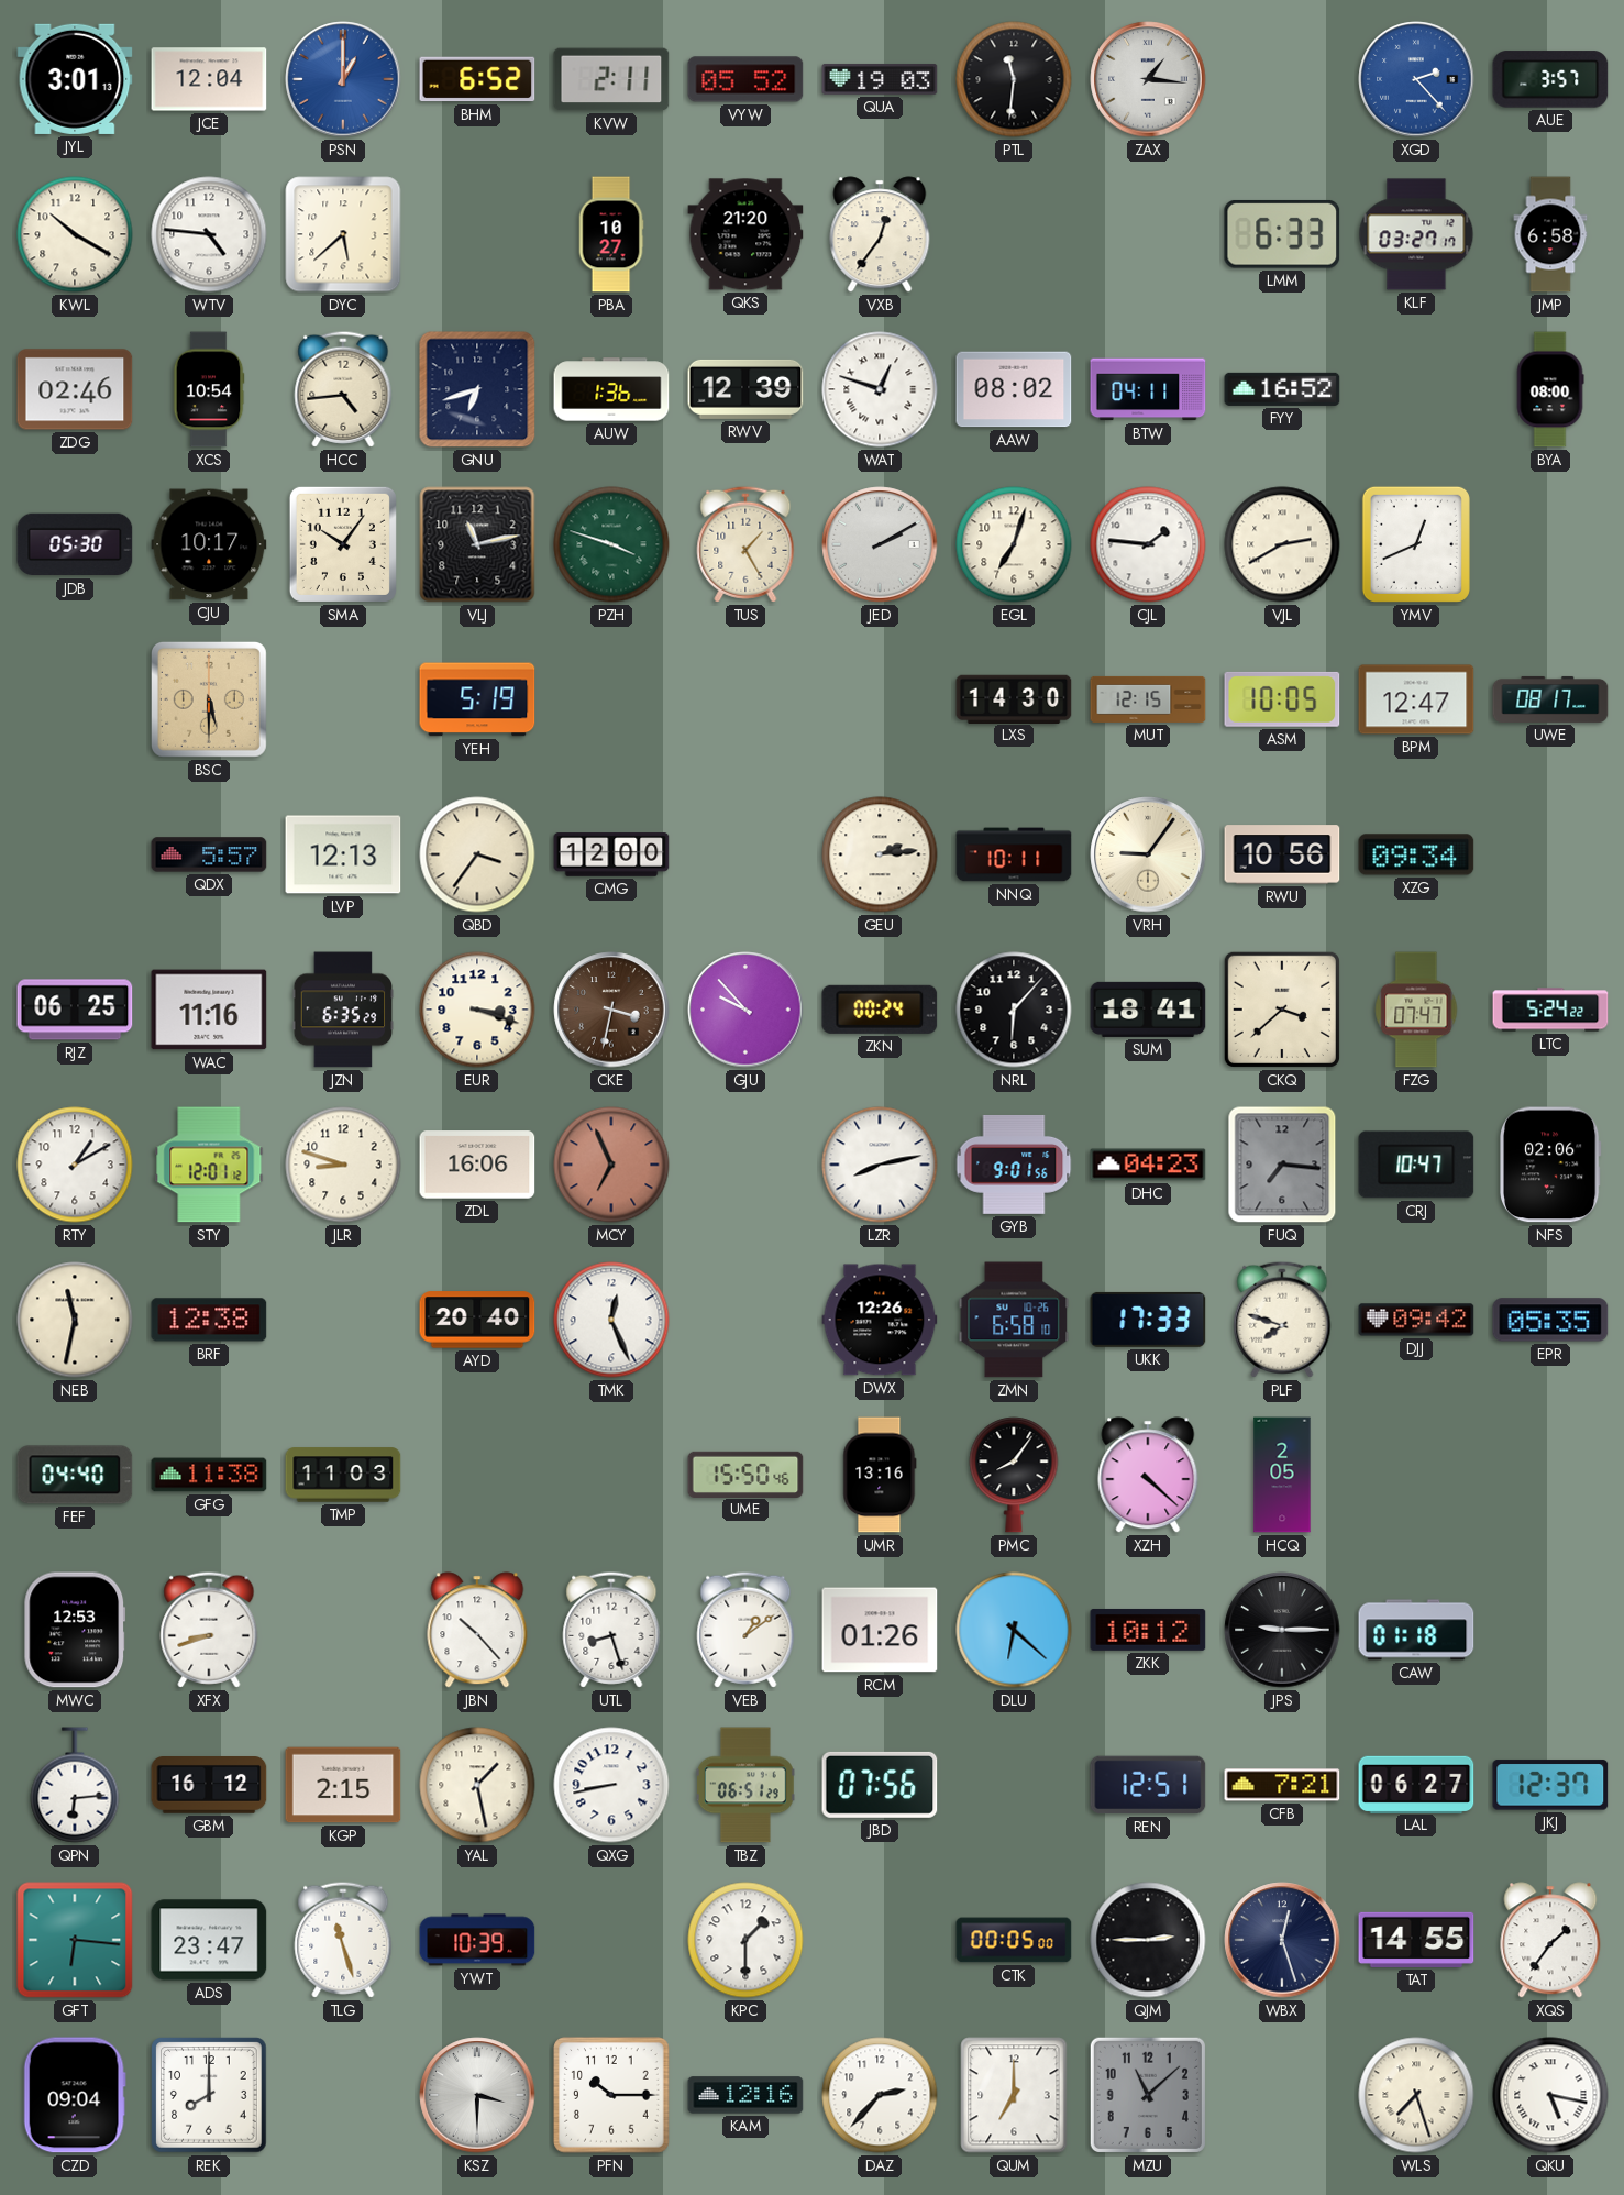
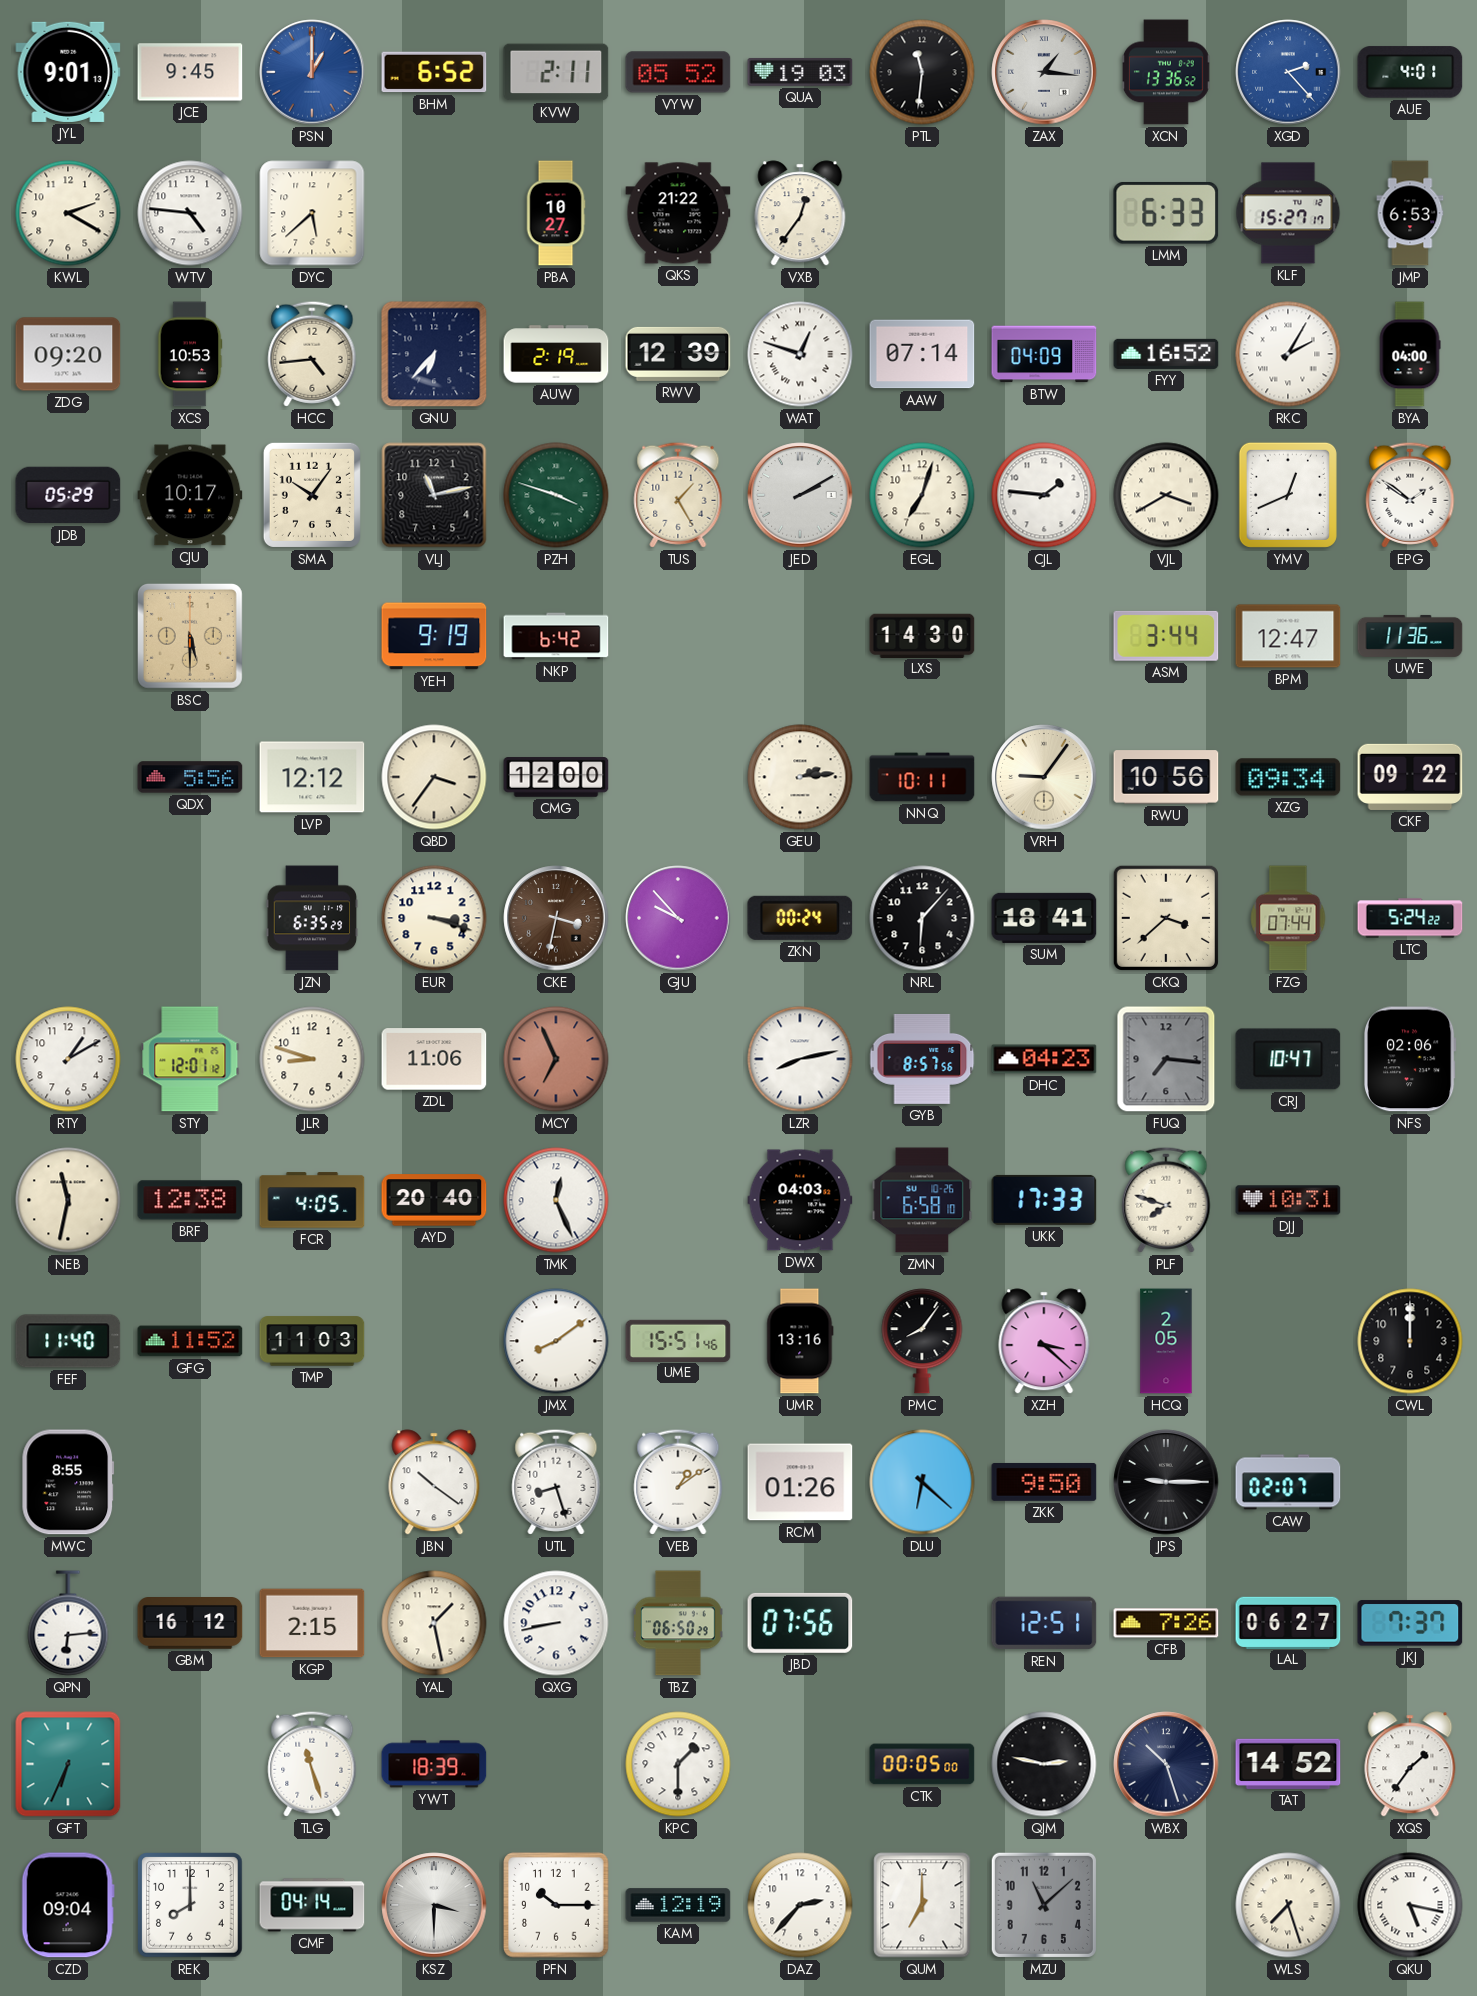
JYL: 3:01 -> 9:01
JCE: 12:04 -> 9:45
XCN: none -> 13:36
AUE: 3:57 -> 4:01
KWL: 10:20 -> 2:20
QKS: 21:20 -> 21:22
KLF: 03:27 -> 15:27
JMP: 6:58 -> 6:53
ZDG: 02:46 -> 09:20
XCS: 10:54 -> 10:53
GNU: 6:42 -> 6:37
AUW: 1:36 -> 2:19
AAW: 08:02 -> 07:14
BTW: 04:11 -> 04:09
RKC: none -> 2:05
BYA: 08:00 -> 04:00
JDB: 05:30 -> 05:29
VJL: 2:40 -> 3:40
EPG: none -> 1:51
YEH: 5:19 -> 9:19
NKP: none -> 6:42
MUT: 12:15 -> none
ASM: 10:05 -> 3:44
UWE: 08:17 -> 11:36
QDX: 5:57 -> 5:56
LVP: 12:13 -> 12:12
CKF: none -> 09:22
RJZ: 06:25 -> none
WAC: 11:16 -> none
FZG: 07:47 -> 07:44
ZDL: 16:06 -> 11:06
GYB: 9:01 -> 8:57
FCR: none -> 4:05
DWX: 12:26 -> 04:03
DJJ: 09:42 -> 10:31
EPR: 05:35 -> none
FEF: 04:40 -> 11:40
GFG: 11:38 -> 11:52
JMX: none -> 8:09
UME: 15:50 -> 15:51
XZH: 4:22 -> 3:22
CWL: none -> 12:00
MWC: 12:53 -> 8:55
XFX: 8:42 -> none
JBN: 10:23 -> 10:21
ZKK: 10:12 -> 9:50
CAW: 01:18 -> 02:07
TBZ: 06:51 -> 06:50
CFB: 7:21 -> 7:26
JKJ: 12:37 -> 7:37
GFT: 6:16 -> 6:34
ADS: 23:47 -> none
YWT: 10:39 -> 18:39
QJM: 2:45 -> 2:47
WBX: 12:27 -> 10:27
TAT: 14:55 -> 14:52
CMF: none -> 04:14
KAM: 12:16 -> 12:19
